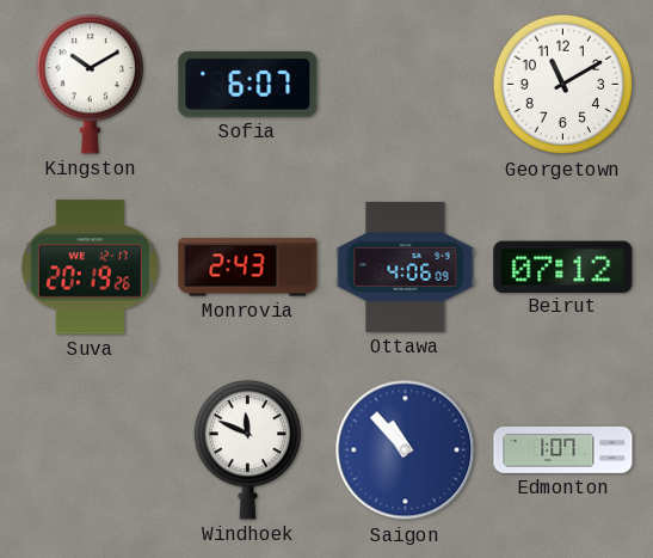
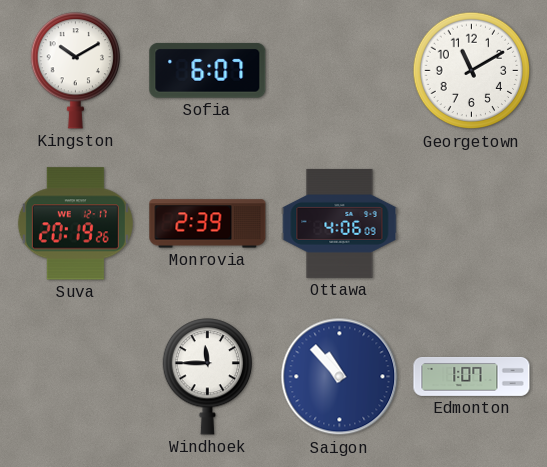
Monrovia: 2:43 -> 2:39
Beirut: 07:12 -> none
Windhoek: 11:49 -> 11:45
